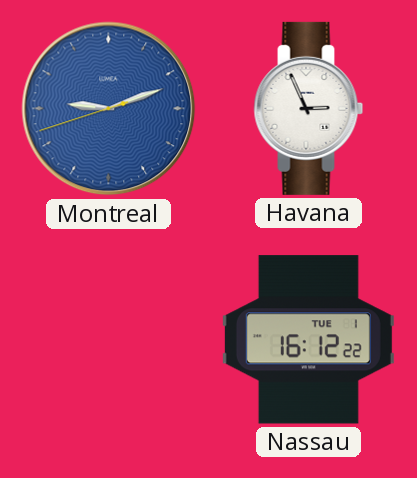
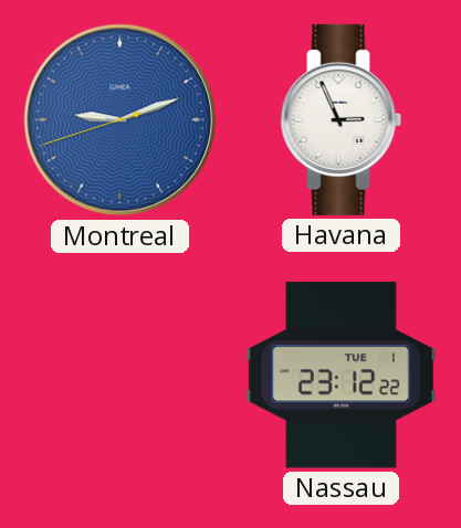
Nassau: 16:12 -> 23:12
